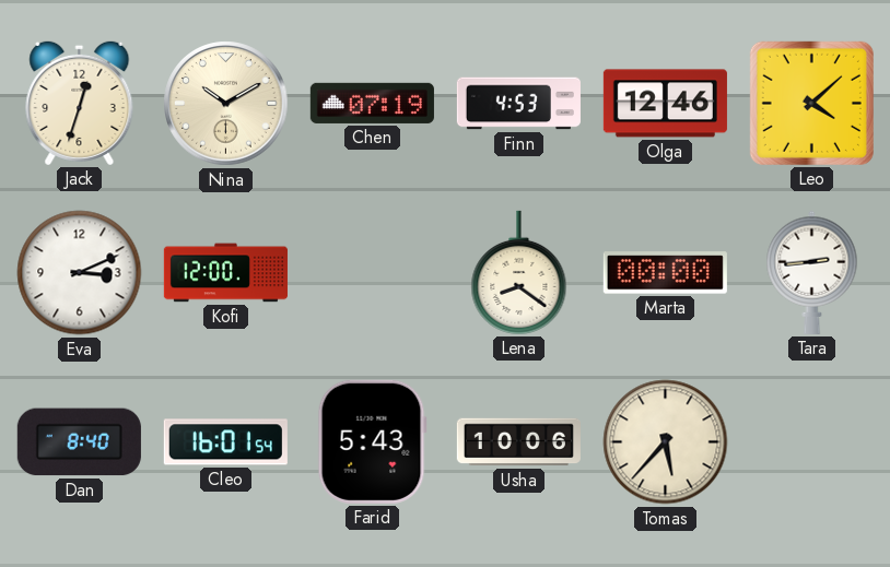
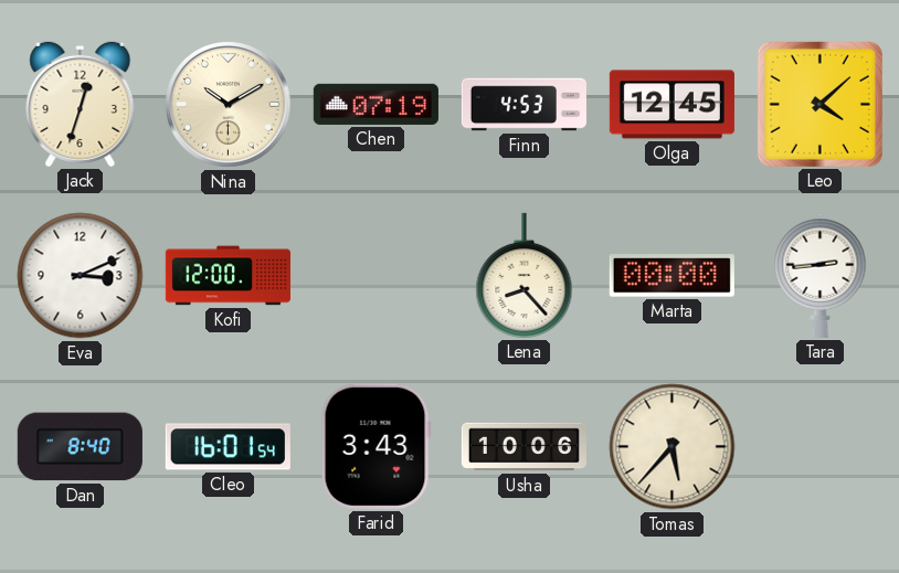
Olga: 12:46 -> 12:45
Lena: 8:21 -> 8:23
Farid: 5:43 -> 3:43
